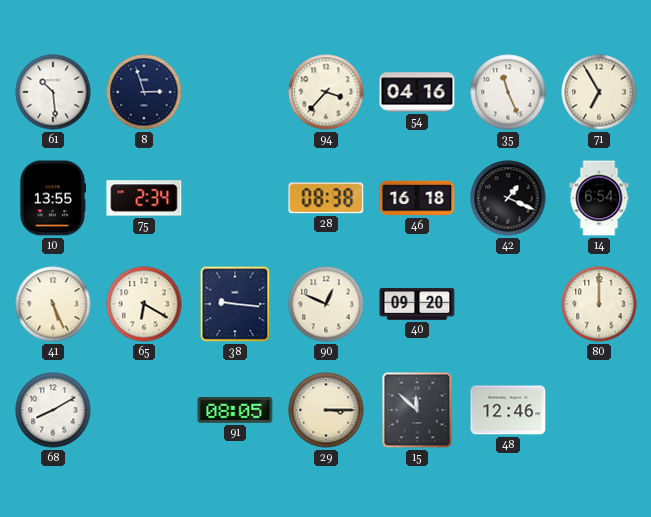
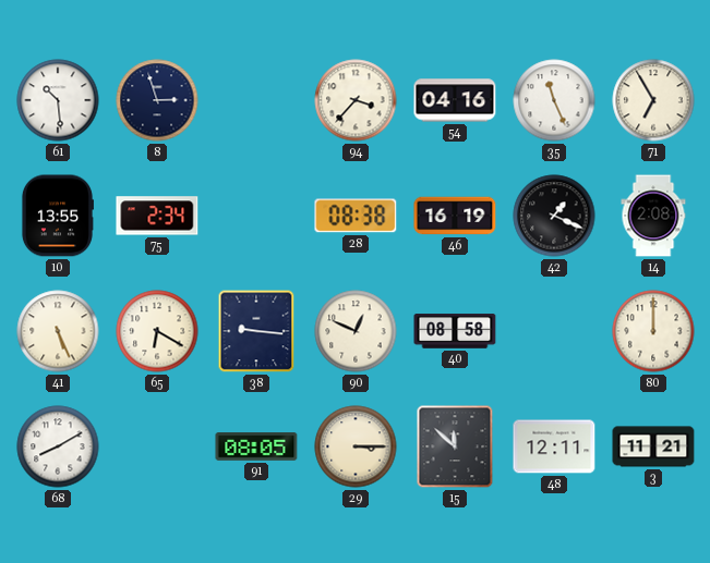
46: 16:18 -> 16:19
14: 6:54 -> 2:08
40: 09:20 -> 08:58
48: 12:46 -> 12:11
3: none -> 11:21
